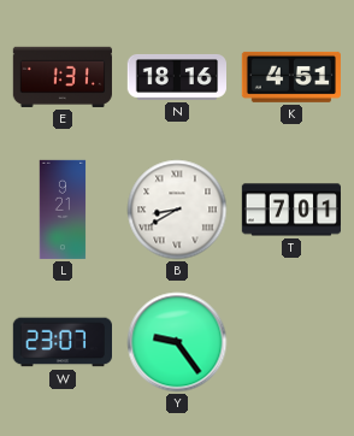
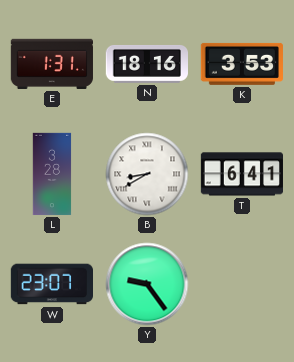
K: 4:51 -> 3:53
L: 9:21 -> 3:28
T: 7:01 -> 6:41
